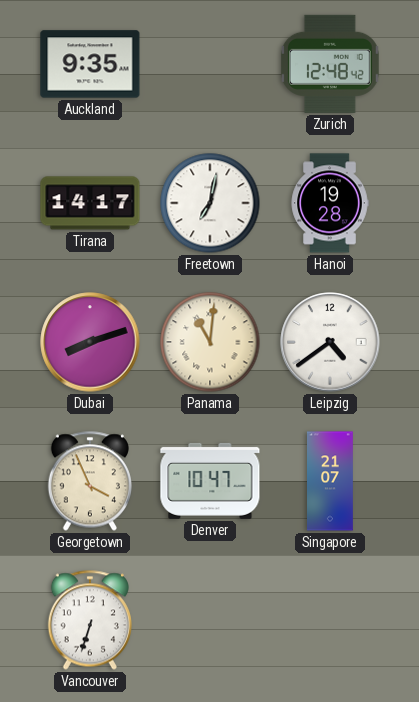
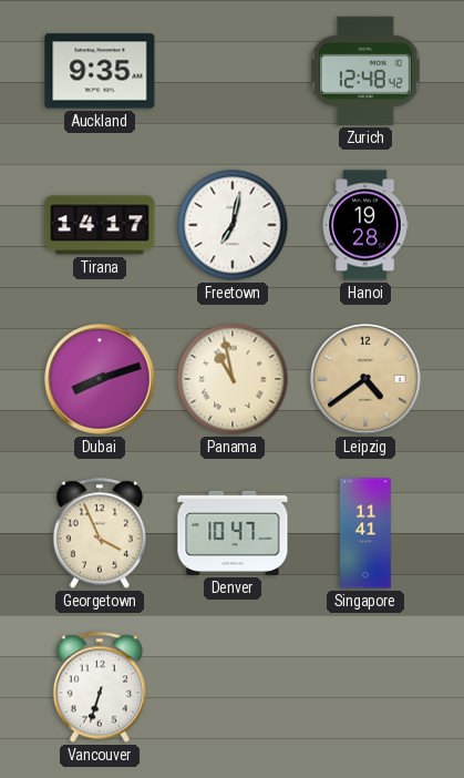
Panama: 11:01 -> 10:58
Leipzig dial: white -> champagne
Singapore: 21:07 -> 11:41
